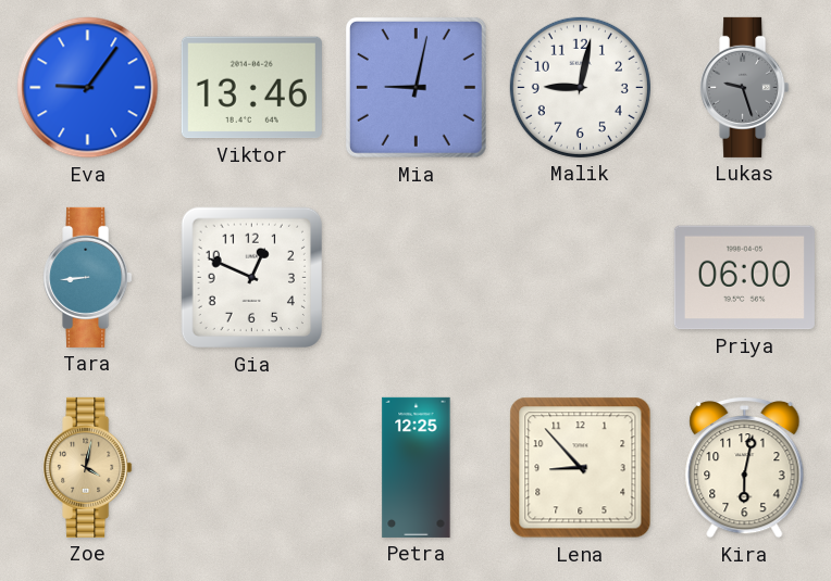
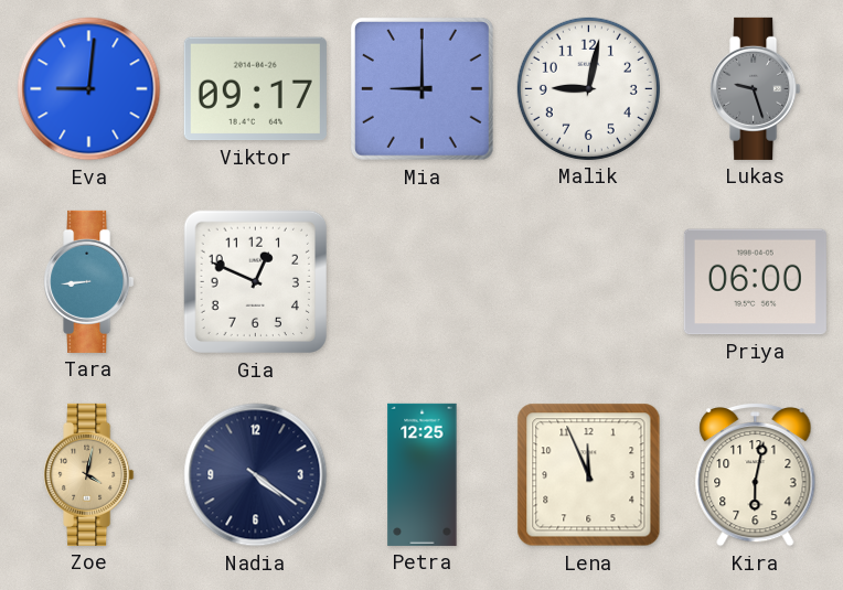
Eva: 9:06 -> 9:01
Viktor: 13:46 -> 09:17
Mia: 9:02 -> 9:00
Nadia: none -> 4:21
Lena: 8:53 -> 11:56
